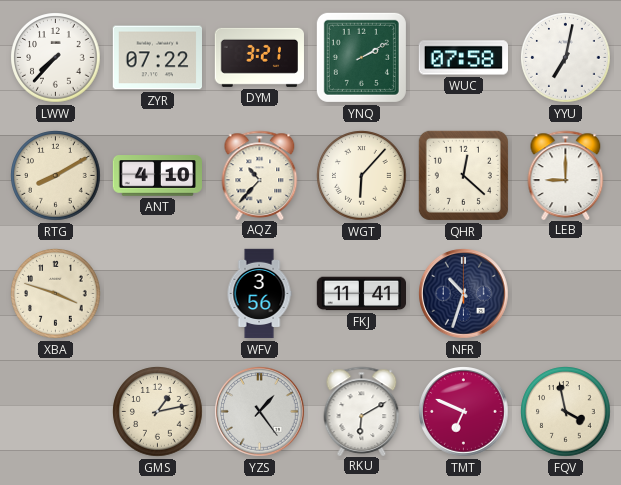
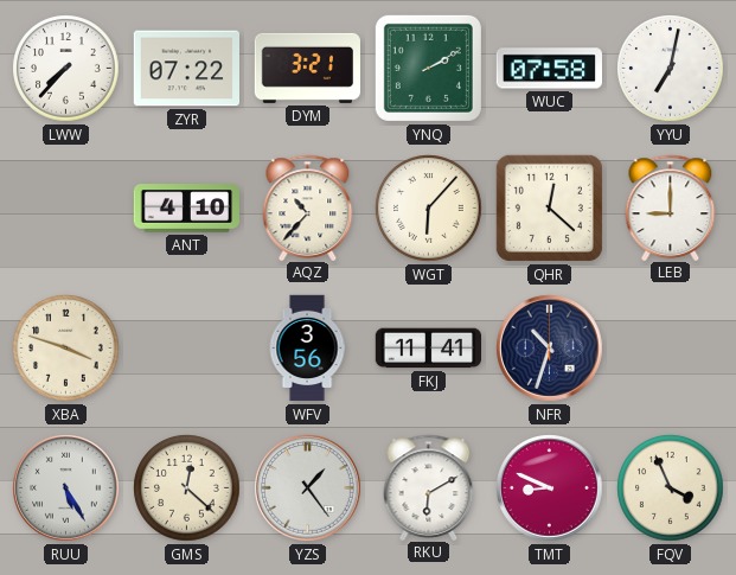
RTG: 8:10 -> none
RUU: none -> 5:25
GMS: 1:13 -> 12:22
TMT: 6:49 -> 8:49
FQV: 3:58 -> 3:56
